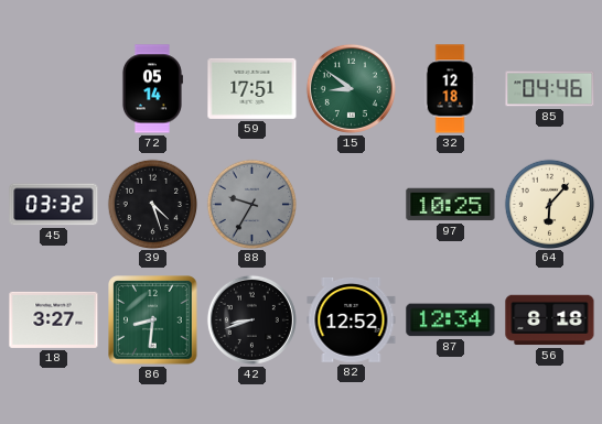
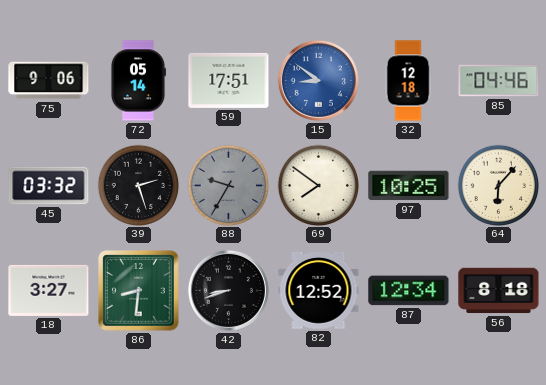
75: none -> 9:06
15 dial: green -> blue
39: 4:27 -> 2:27
69: none -> 7:51
